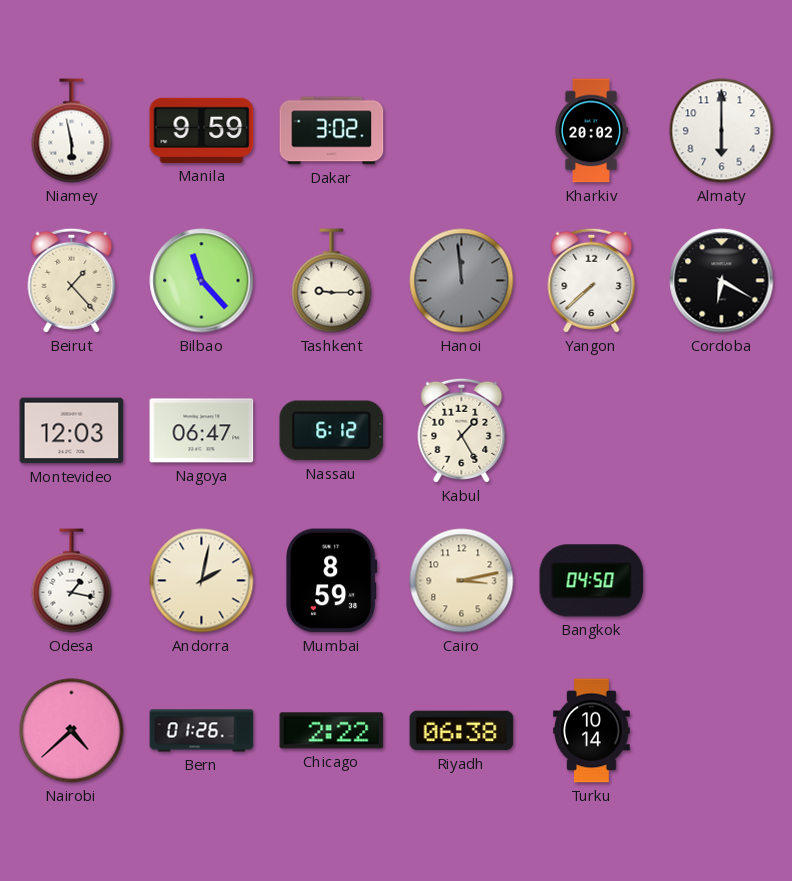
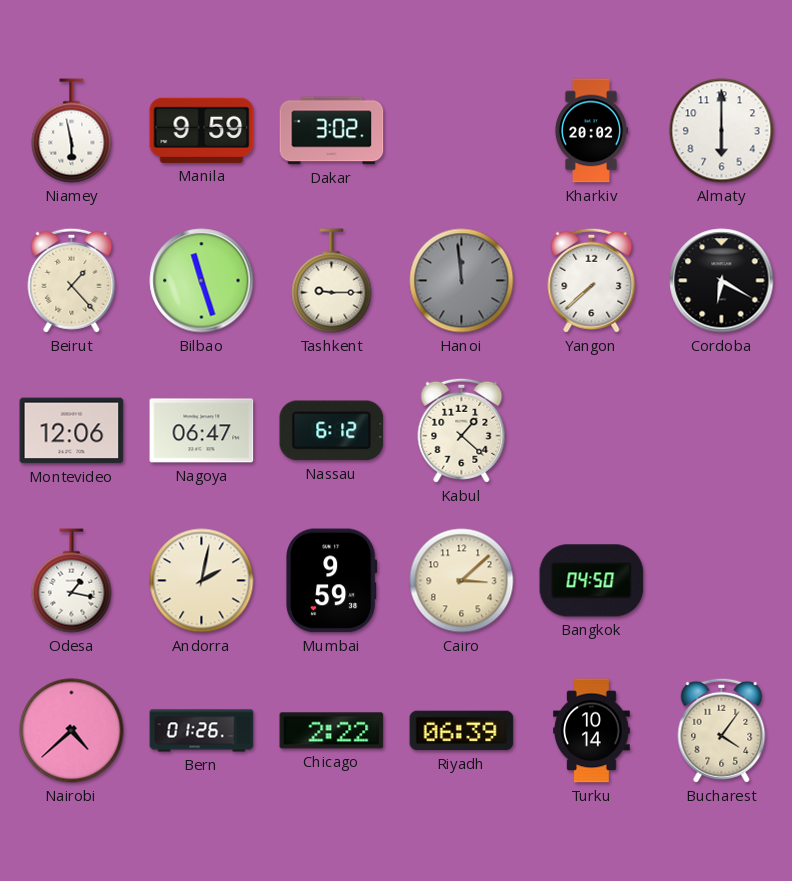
Bilbao: 11:23 -> 11:27
Montevideo: 12:03 -> 12:06
Kabul: 1:25 -> 1:22
Mumbai: 8:59 -> 9:59
Cairo: 3:13 -> 3:08
Riyadh: 06:38 -> 06:39
Bucharest: none -> 4:06
